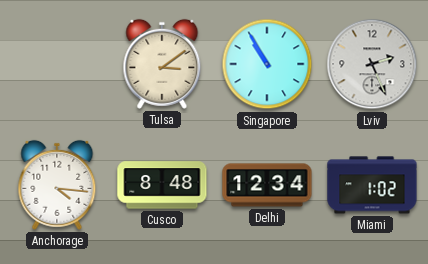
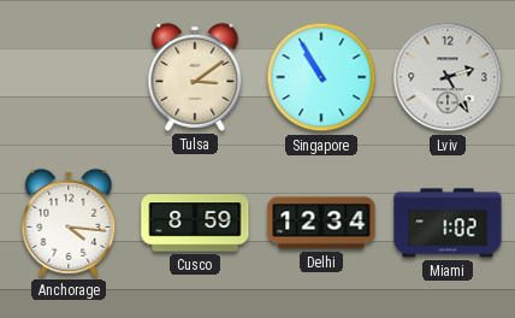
Lviv: 2:26 -> 2:25
Cusco: 8:48 -> 8:59
